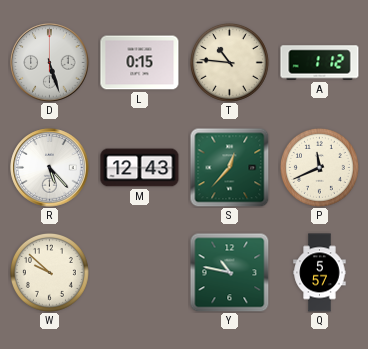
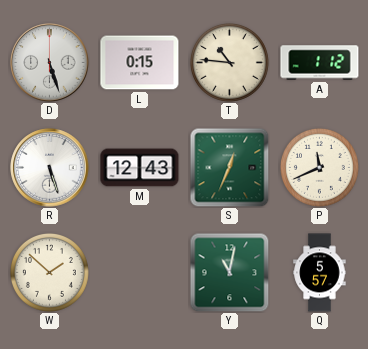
R: 5:23 -> 5:27
S: 12:37 -> 12:34
W: 9:52 -> 1:52
Y: 10:47 -> 11:02
